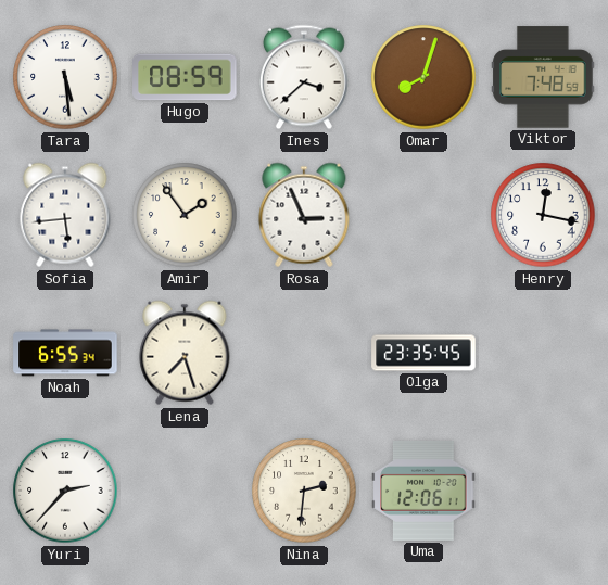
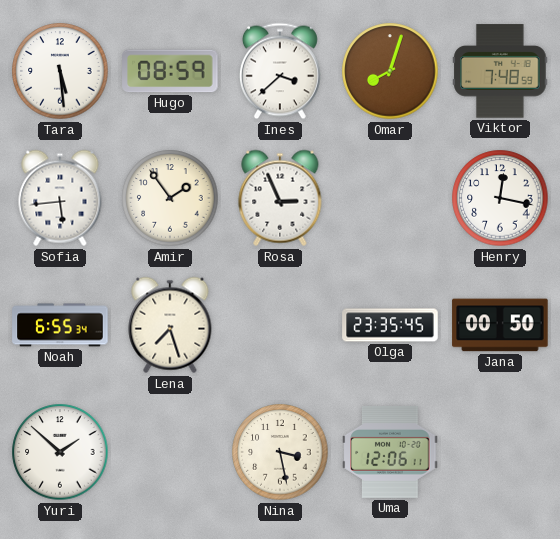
Jana: none -> 00:50
Yuri: 2:37 -> 1:52
Nina: 2:31 -> 3:28
